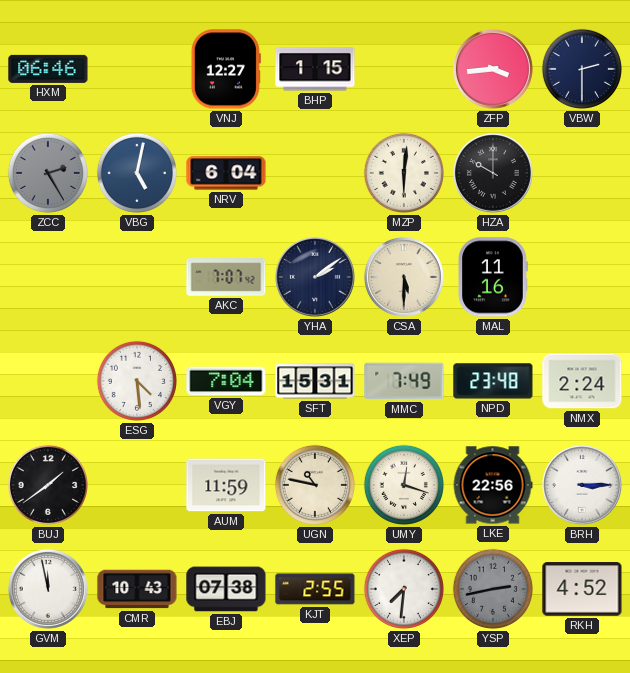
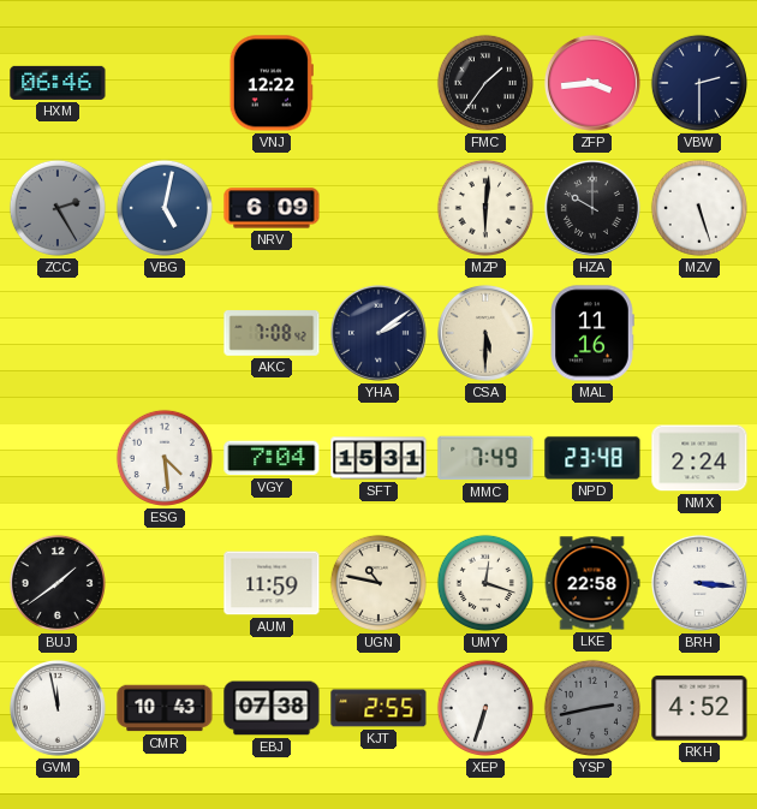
VNJ: 12:27 -> 12:22
BHP: 1:15 -> none
FMC: none -> 1:36
NRV: 6:04 -> 6:09
MZV: none -> 5:27
AKC: 7:07 -> 7:08
LKE: 22:56 -> 22:58
BRH: 3:15 -> 3:16
XEP: 7:31 -> 6:33
